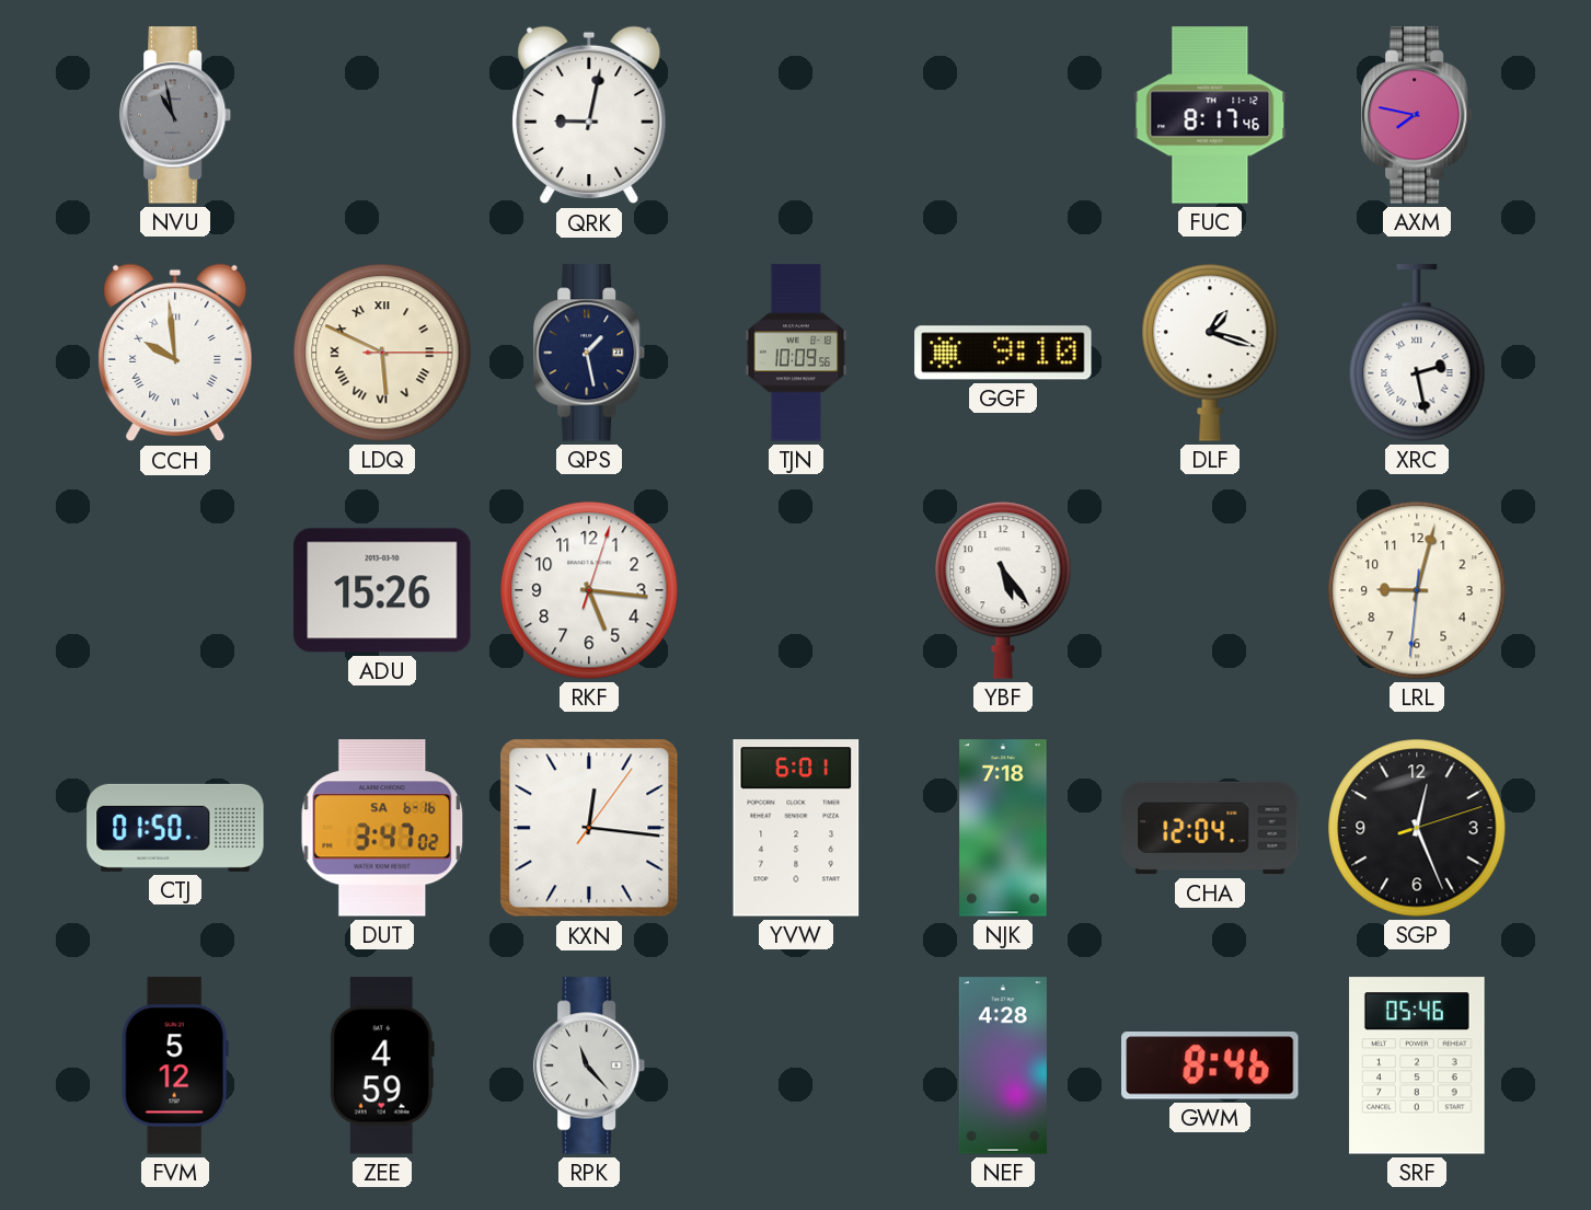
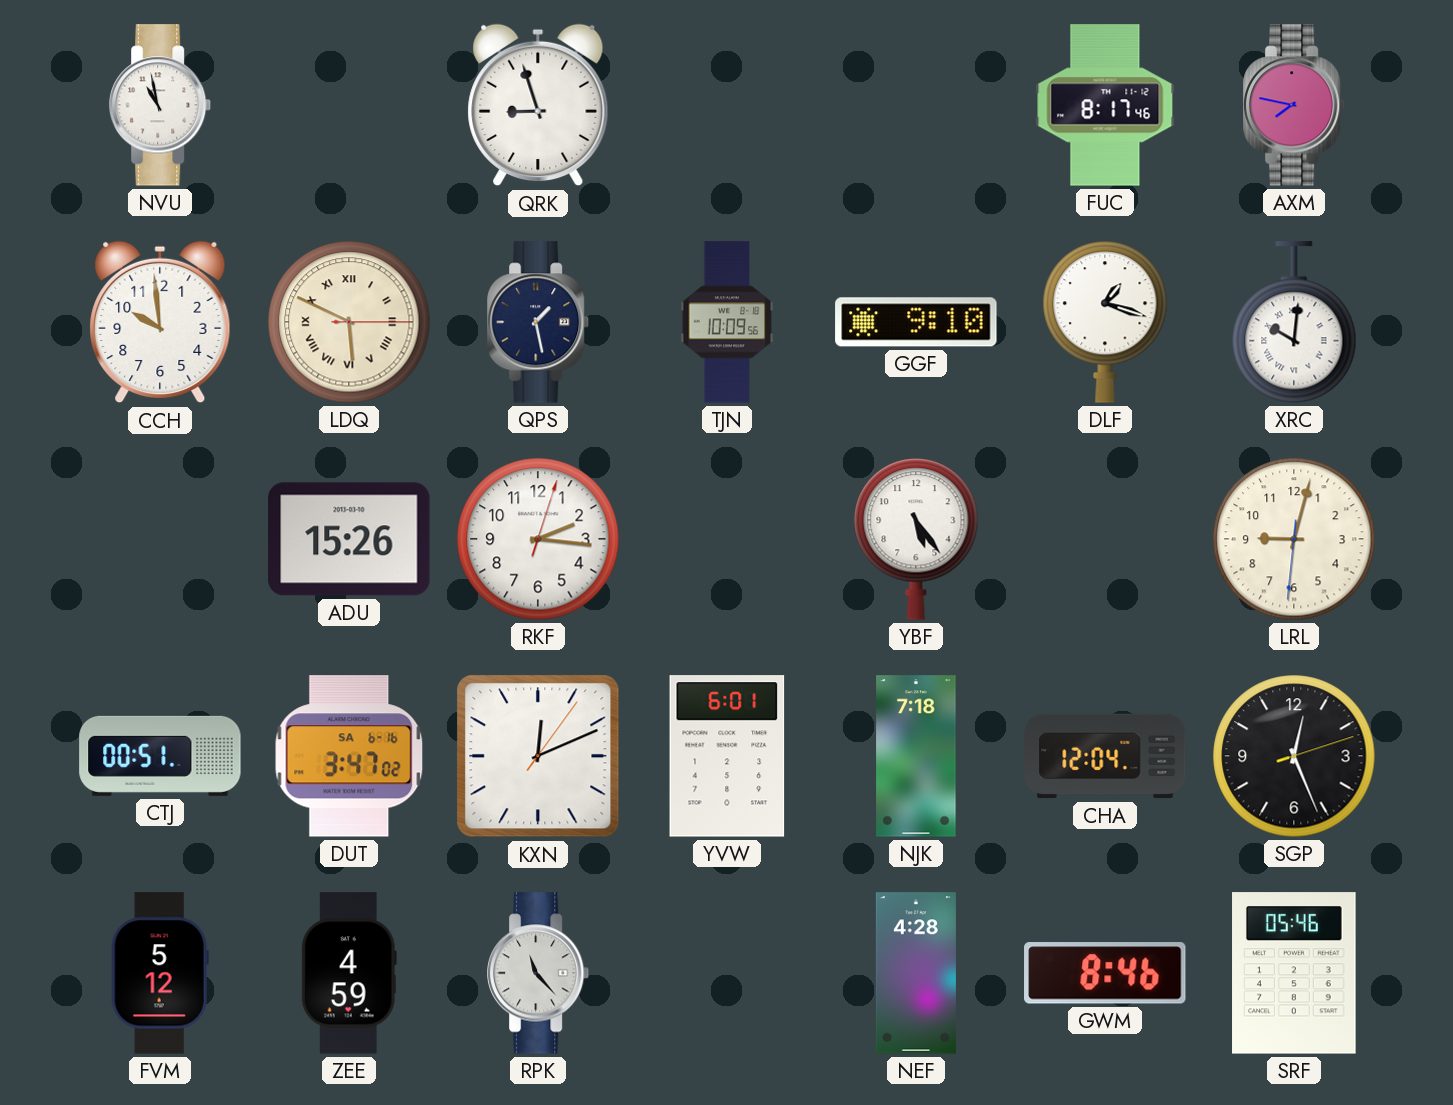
NVU dial: grey -> white
QRK: 9:02 -> 8:57
CCH numerals: Roman -> Arabic
XRC: 2:28 -> 10:01
RKF: 5:16 -> 2:16
CTJ: 01:50 -> 00:51
KXN: 12:16 -> 12:11
